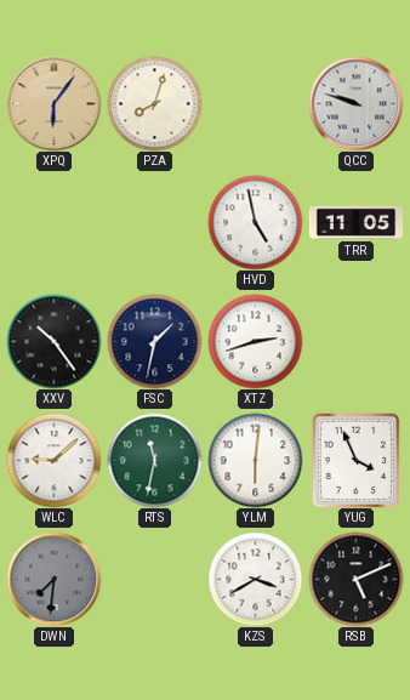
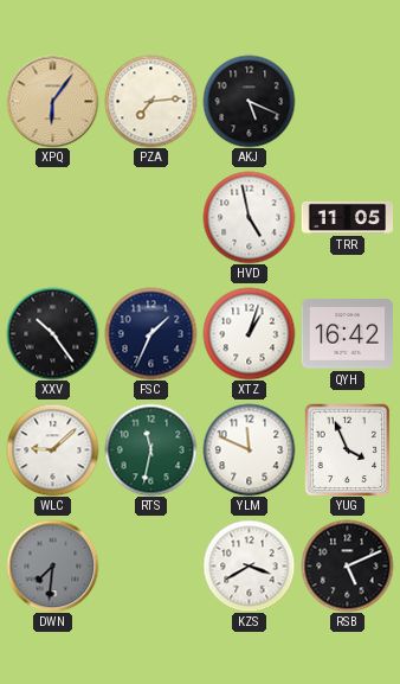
PZA: 8:03 -> 7:14
AKJ: none -> 5:19
QCC: 9:48 -> none
FSC: 1:32 -> 1:34
XTZ: 2:42 -> 1:03
QYH: none -> 16:42
YLM: 6:01 -> 11:49
